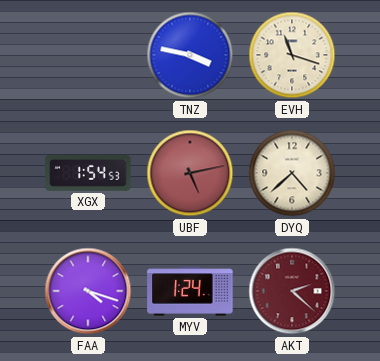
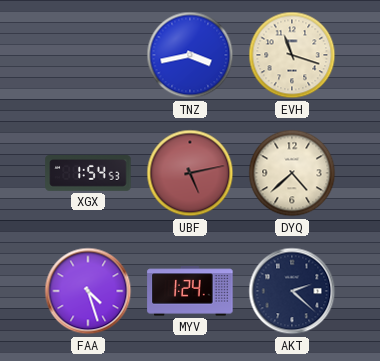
TNZ: 3:47 -> 3:43
FAA: 4:18 -> 4:27
AKT dial: burgundy -> navy
